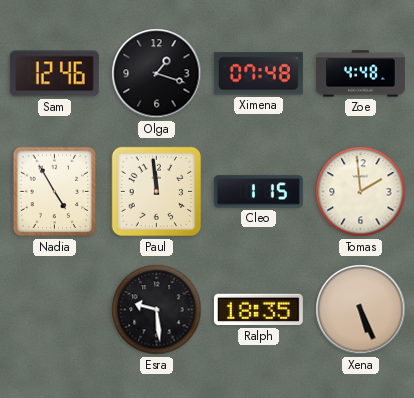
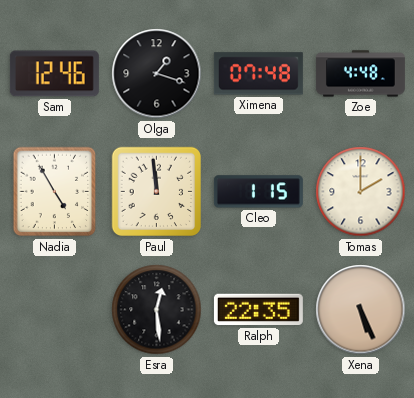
Tomas: 1:59 -> 2:00
Esra: 9:29 -> 12:29
Ralph: 18:35 -> 22:35
